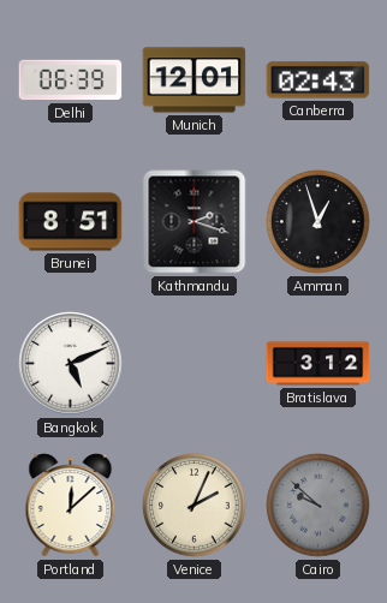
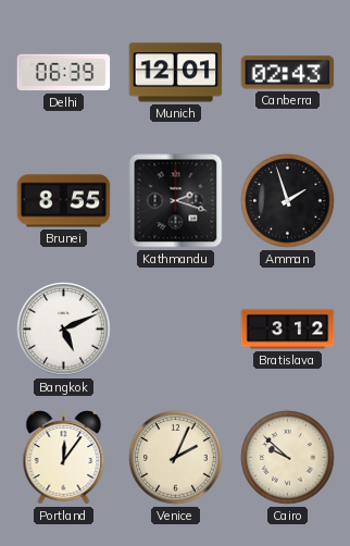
Brunei: 8:51 -> 8:55
Amman: 12:57 -> 1:57
Portland: 12:08 -> 12:06
Cairo dial: grey -> cream
